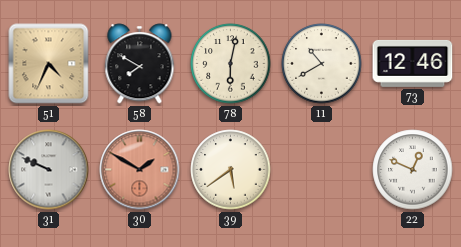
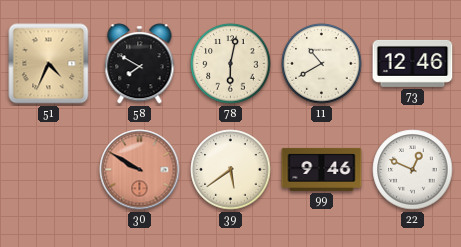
31: 9:49 -> none
30: 1:50 -> 9:50
99: none -> 9:46
